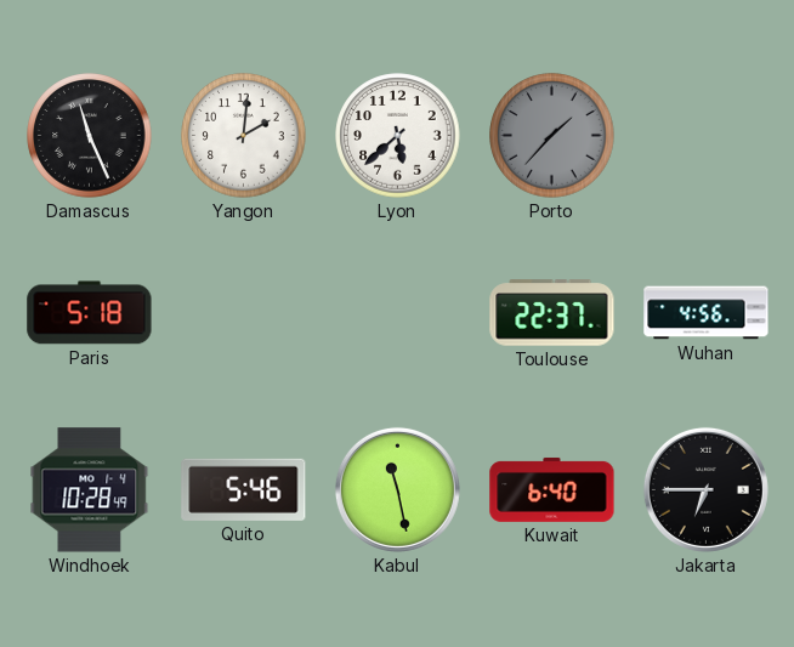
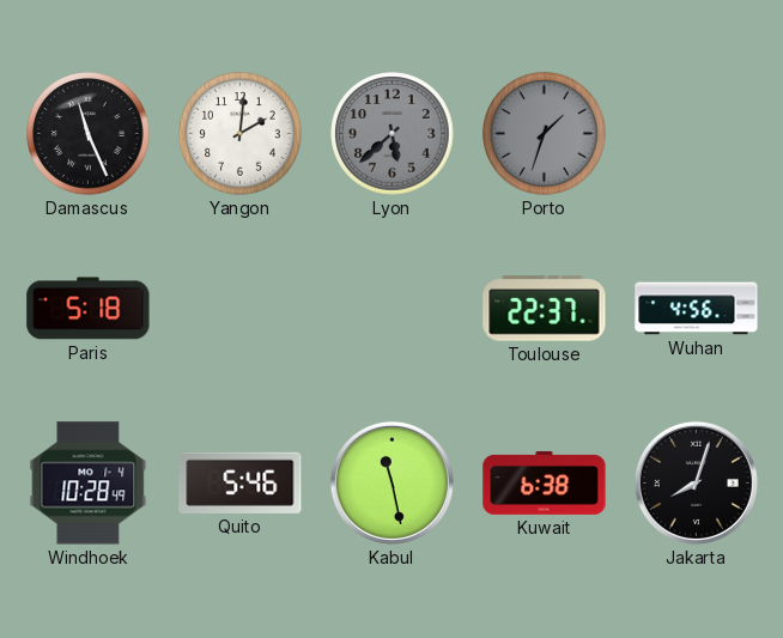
Lyon dial: white -> grey
Porto: 1:37 -> 1:33
Kuwait: 6:40 -> 6:38
Jakarta: 6:45 -> 8:03
